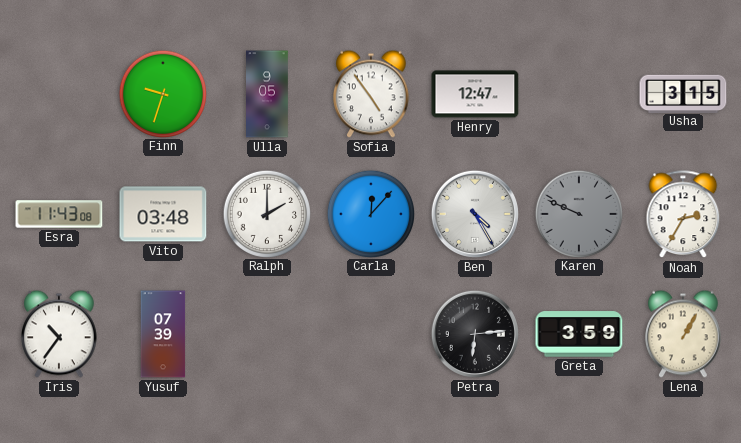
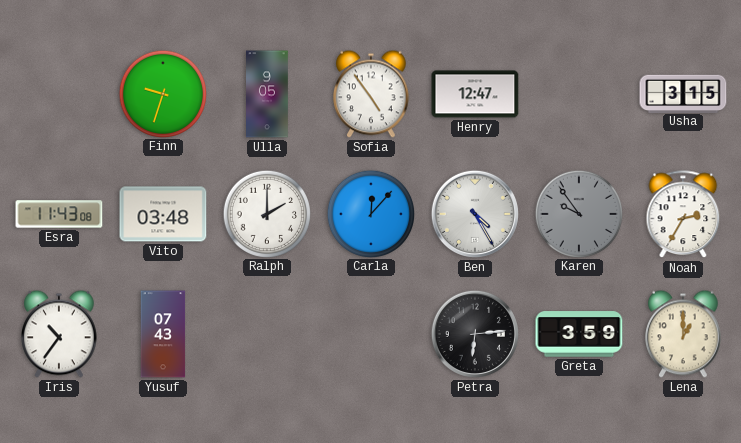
Karen: 9:49 -> 9:54
Yusuf: 07:39 -> 07:43
Lena: 1:05 -> 1:00
